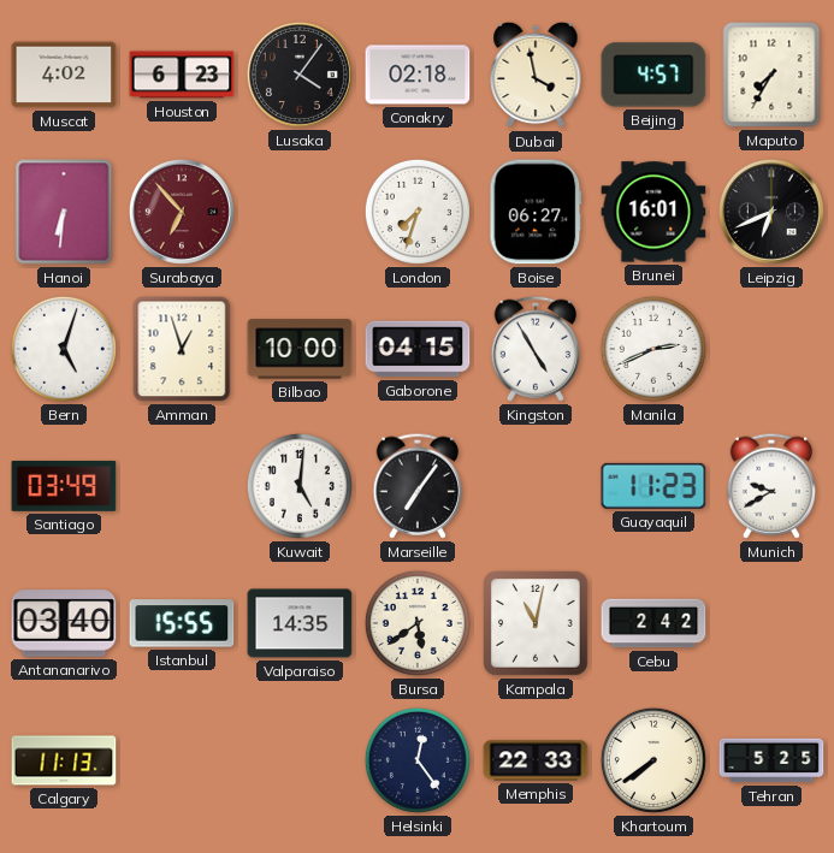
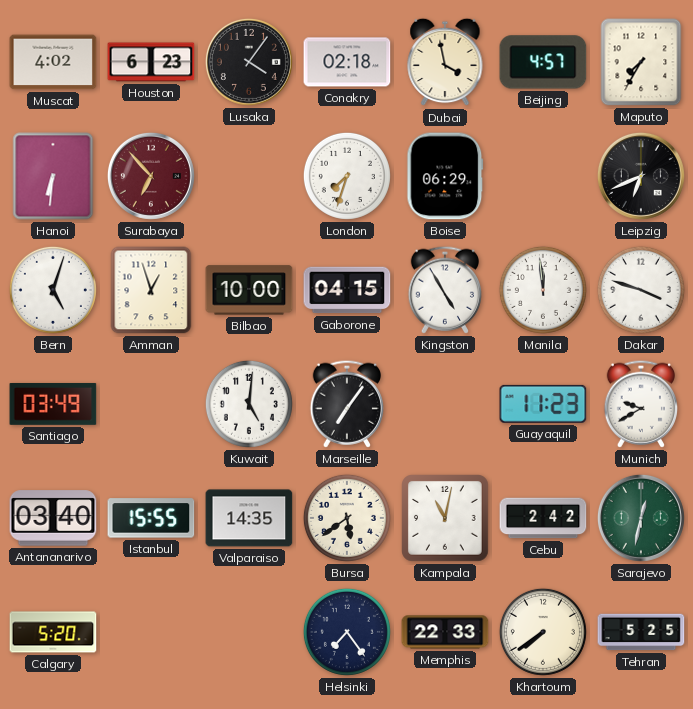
Boise: 06:27 -> 06:29
Brunei: 16:01 -> none
Manila: 2:41 -> 11:59
Dakar: none -> 3:48
Sarajevo: none -> 12:32
Calgary: 11:13 -> 5:20
Helsinki: 12:24 -> 7:24
